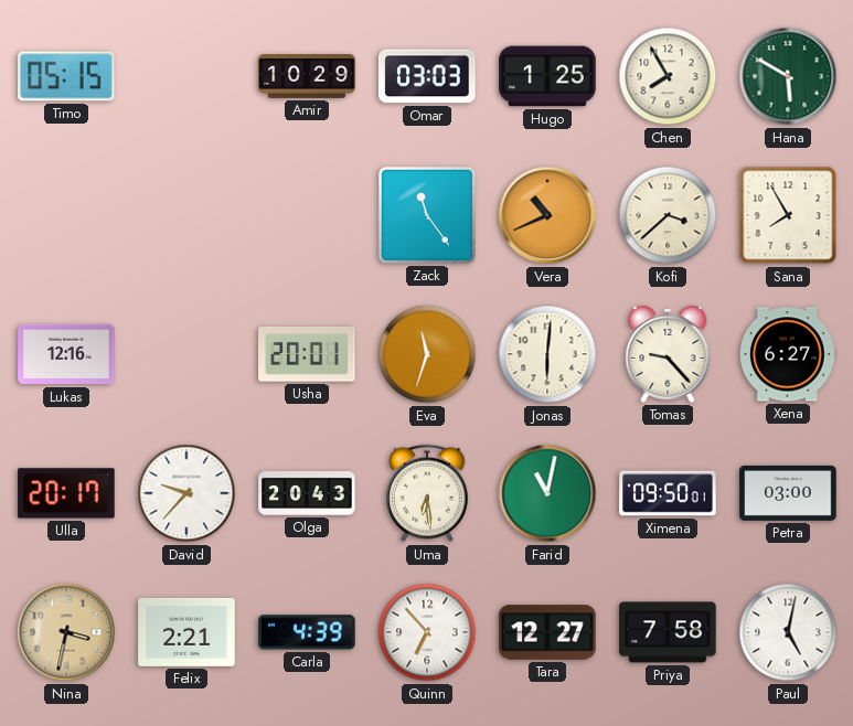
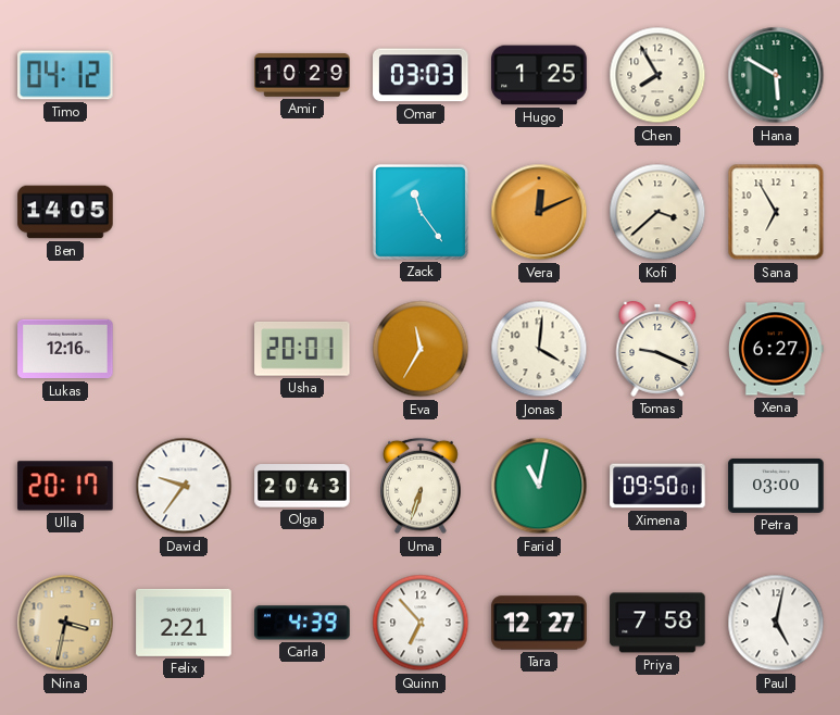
Timo: 05:15 -> 04:12
Ben: none -> 14:05
Vera: 10:41 -> 12:11
Sana: 7:55 -> 6:55
Eva: 11:33 -> 11:35
Jonas: 6:01 -> 4:01
Tomas: 9:23 -> 9:19
David: 9:37 -> 9:36
Uma: 6:29 -> 6:33
